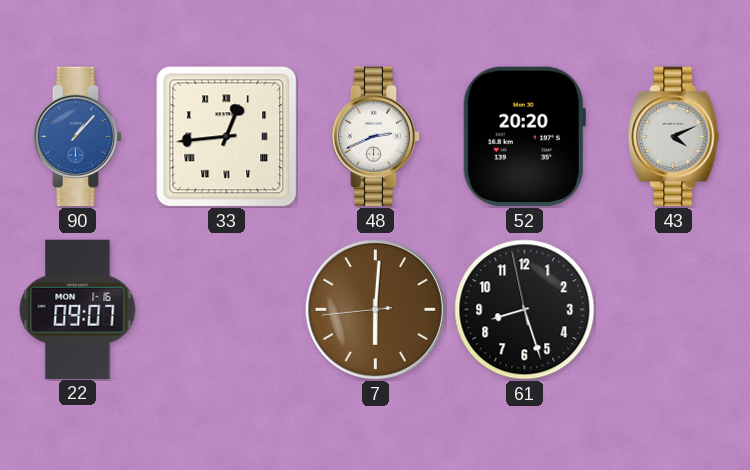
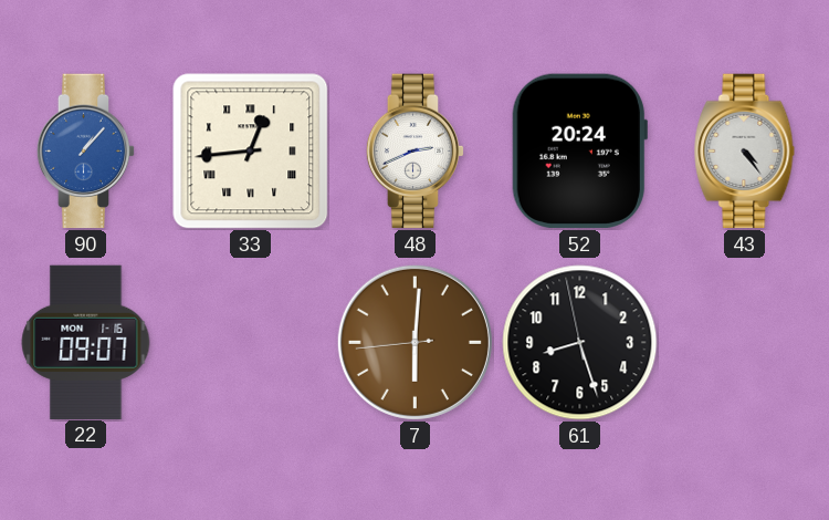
52: 20:20 -> 20:24
43: 4:11 -> 4:24
